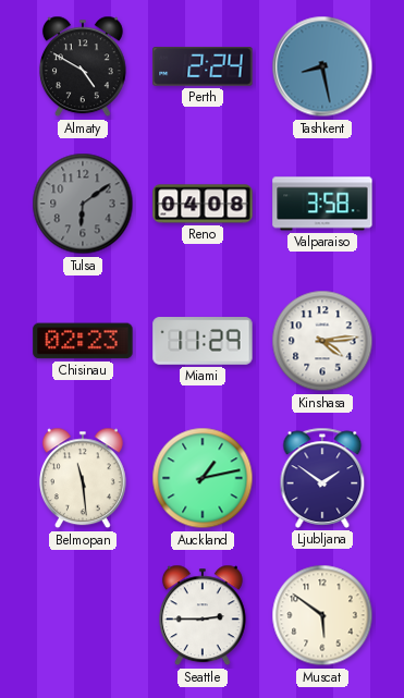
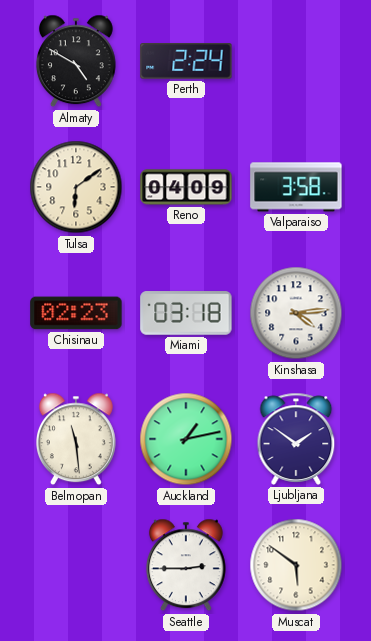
Tashkent: 8:28 -> none
Tulsa dial: grey -> cream
Reno: 04:08 -> 04:09
Miami: 11:29 -> 03:18
